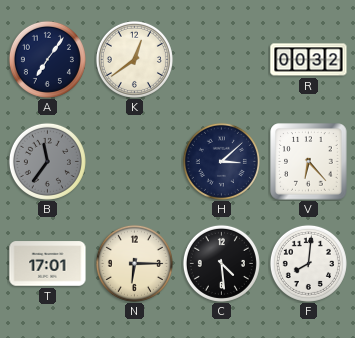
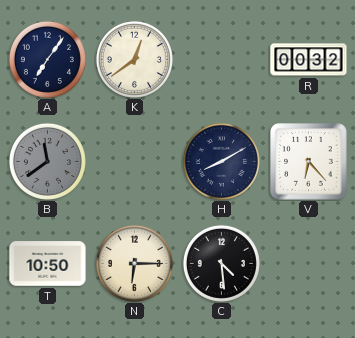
B: 11:36 -> 11:39
H: 3:08 -> 8:10
T: 17:01 -> 10:50
F: 8:01 -> none
